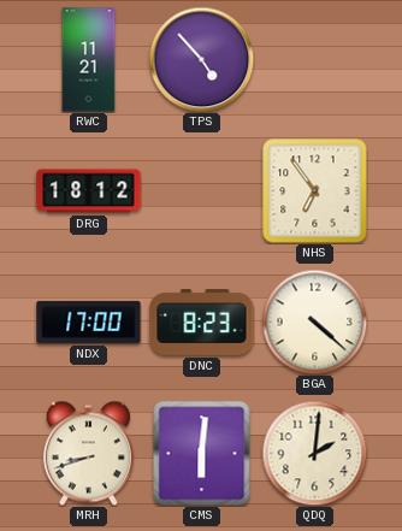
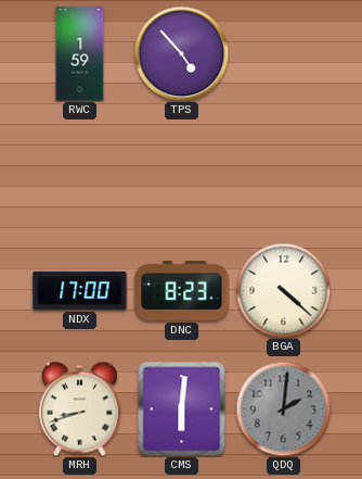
RWC: 11:21 -> 1:59
DRG: 18:12 -> none
NHS: 6:54 -> none
QDQ dial: cream -> grey
